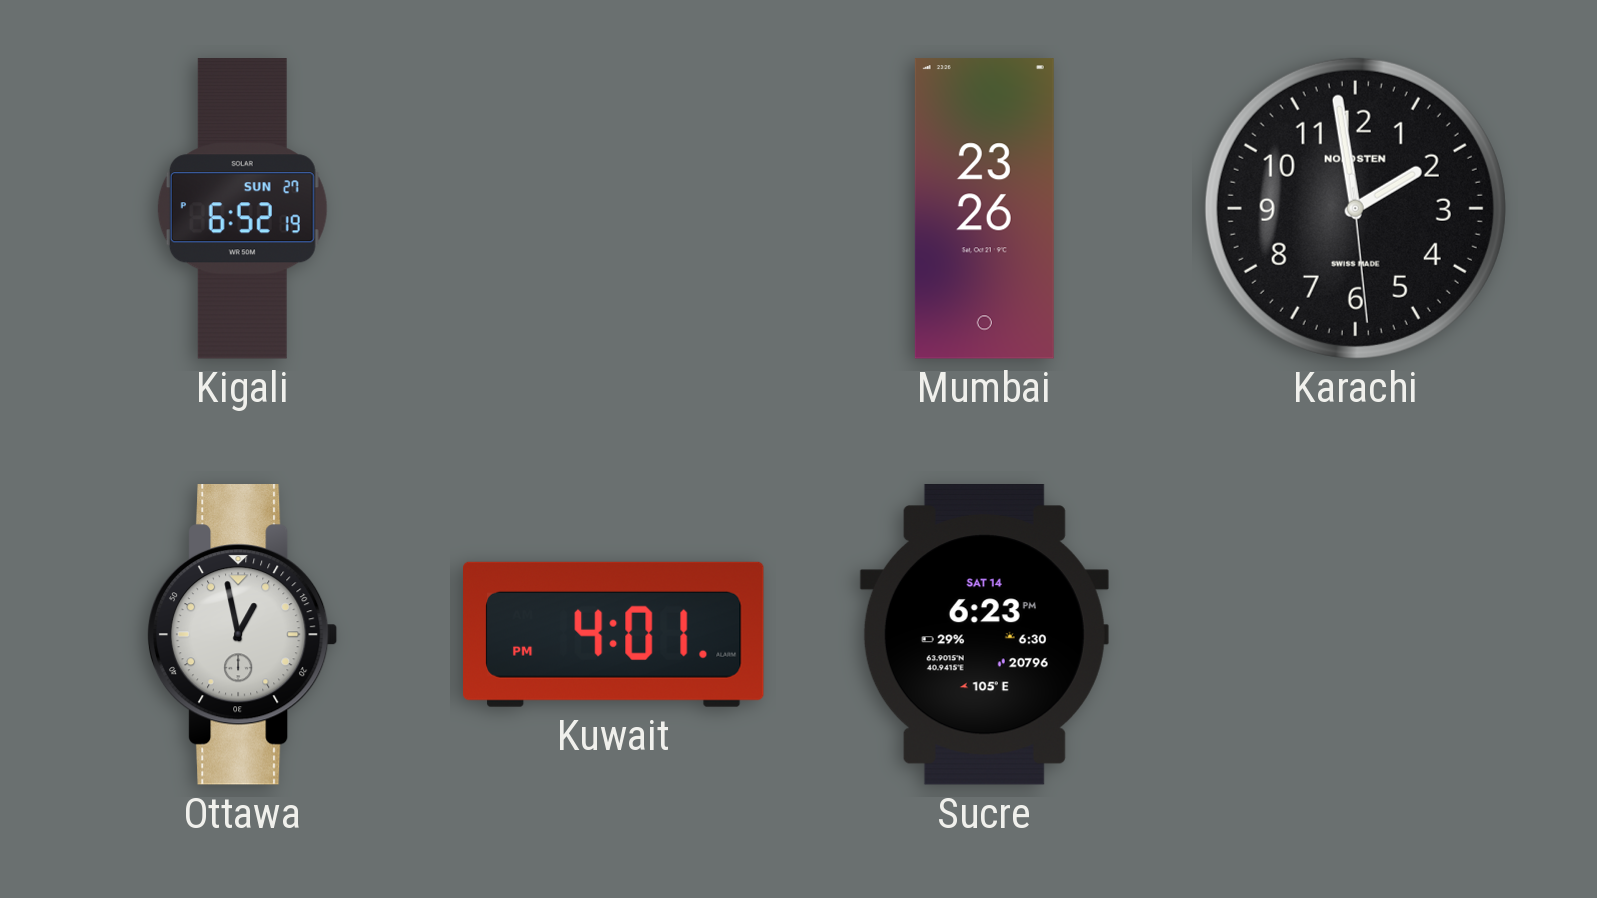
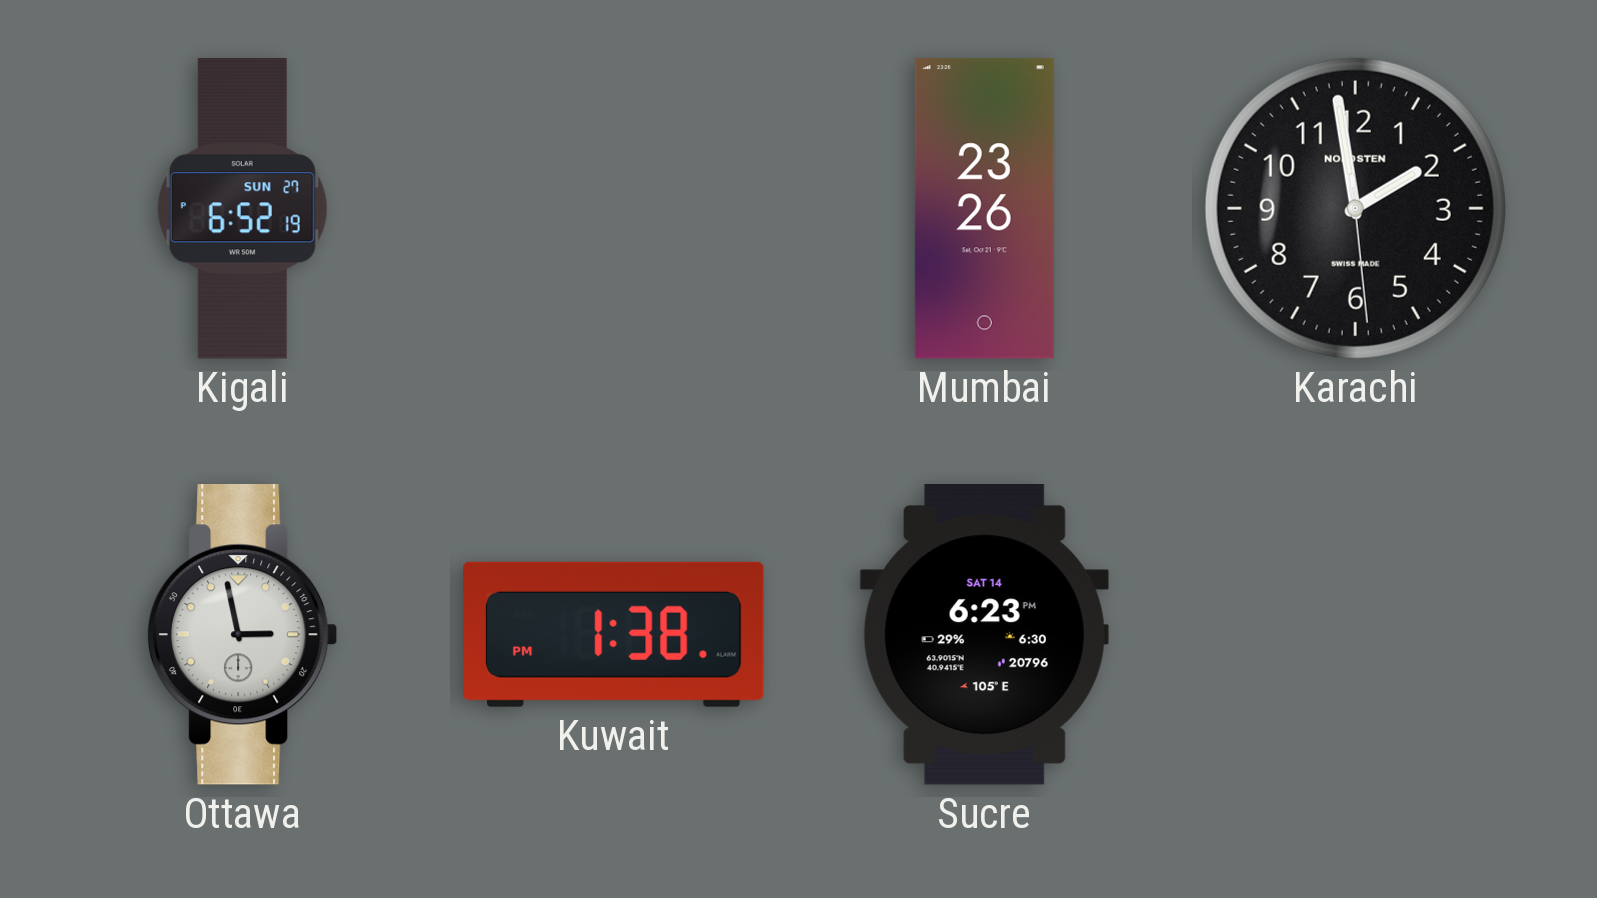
Ottawa: 12:58 -> 2:58
Kuwait: 4:01 -> 1:38
